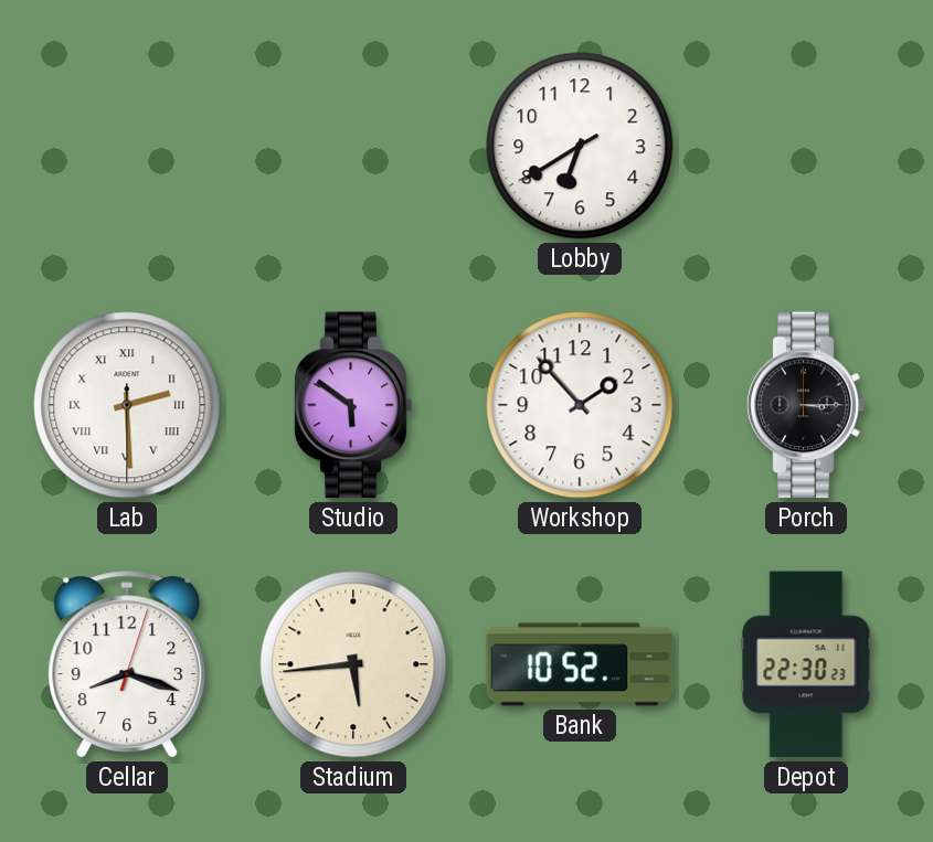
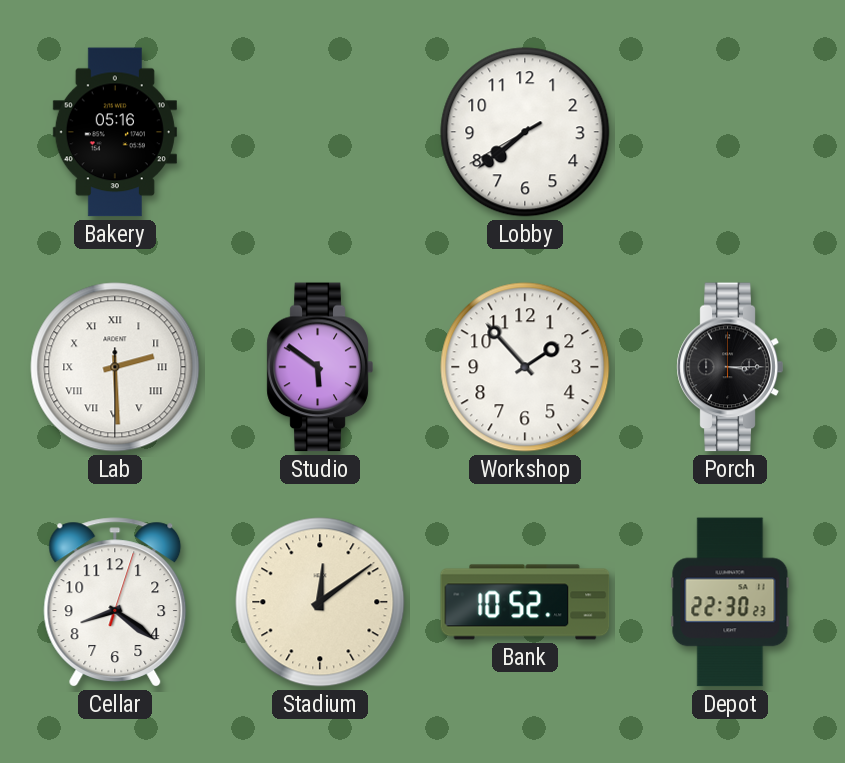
Bakery: none -> 05:16
Lobby: 6:39 -> 7:38
Cellar: 8:18 -> 8:21
Stadium: 5:44 -> 12:09
